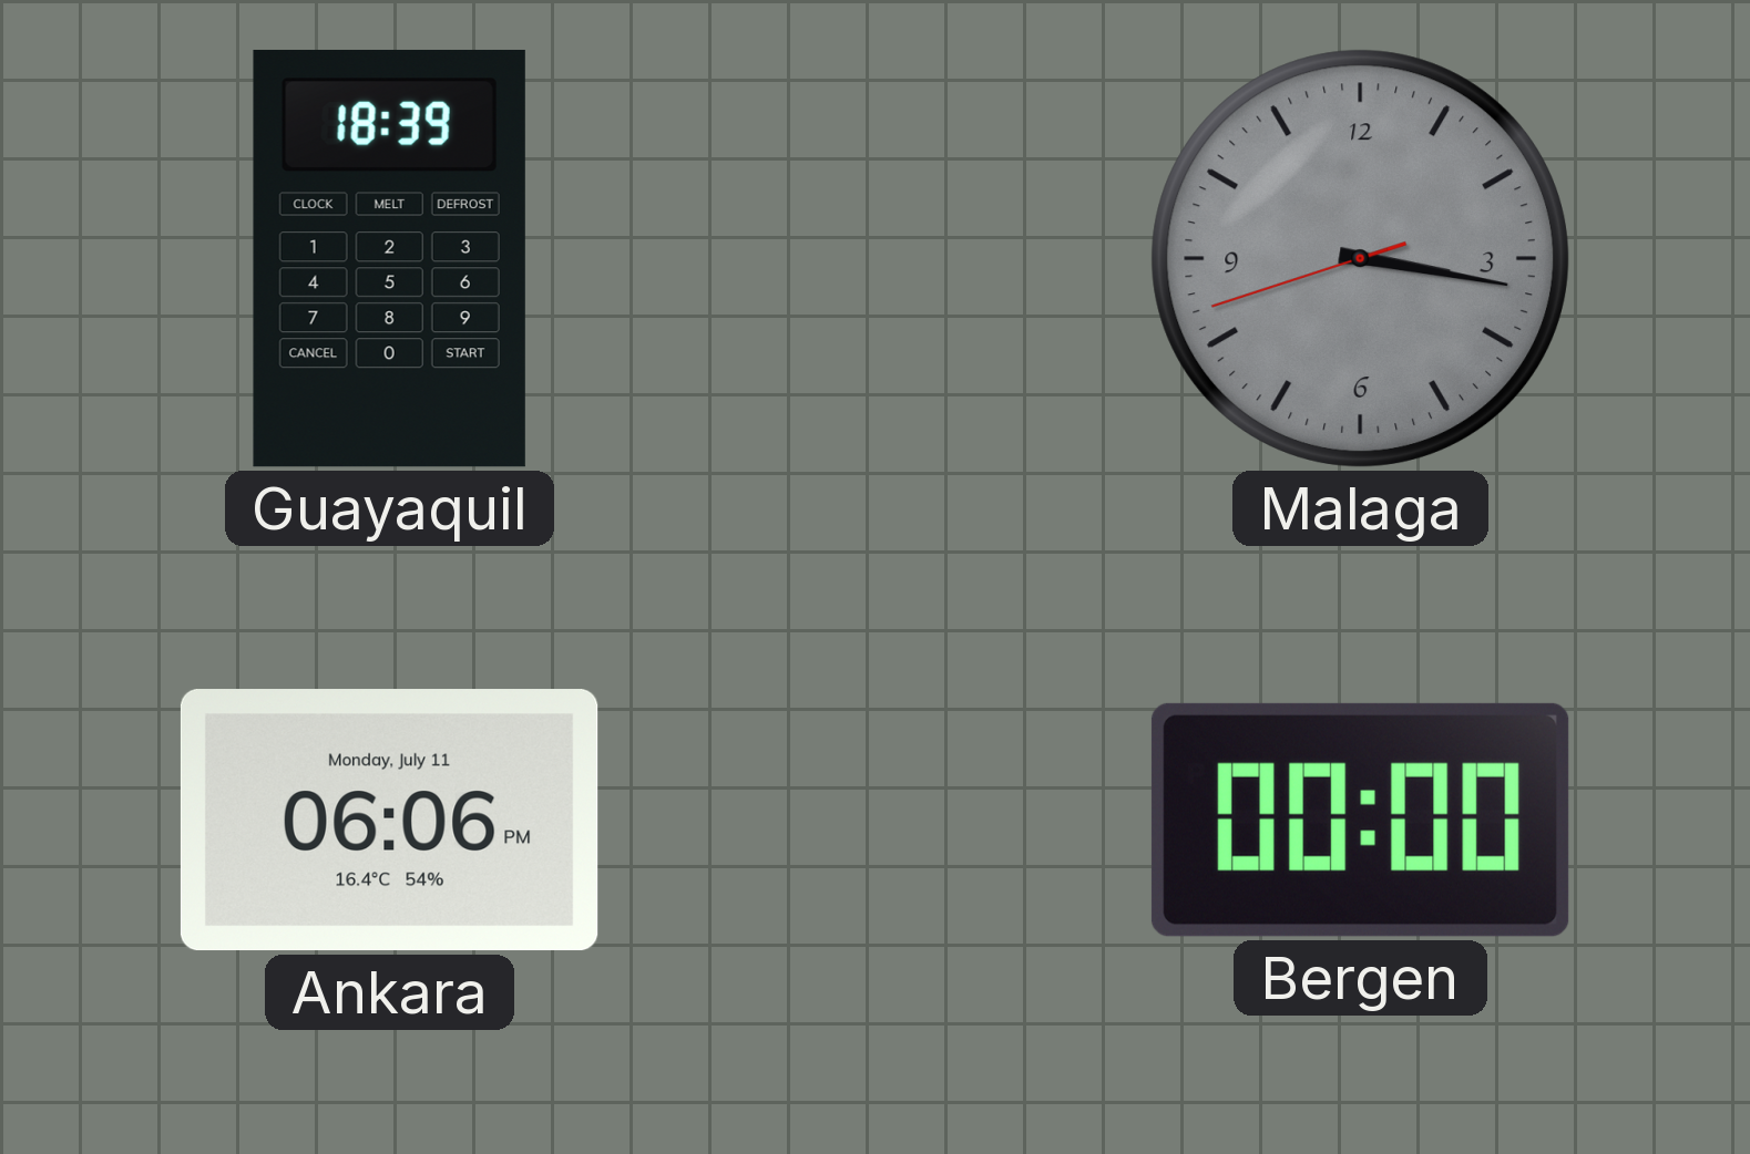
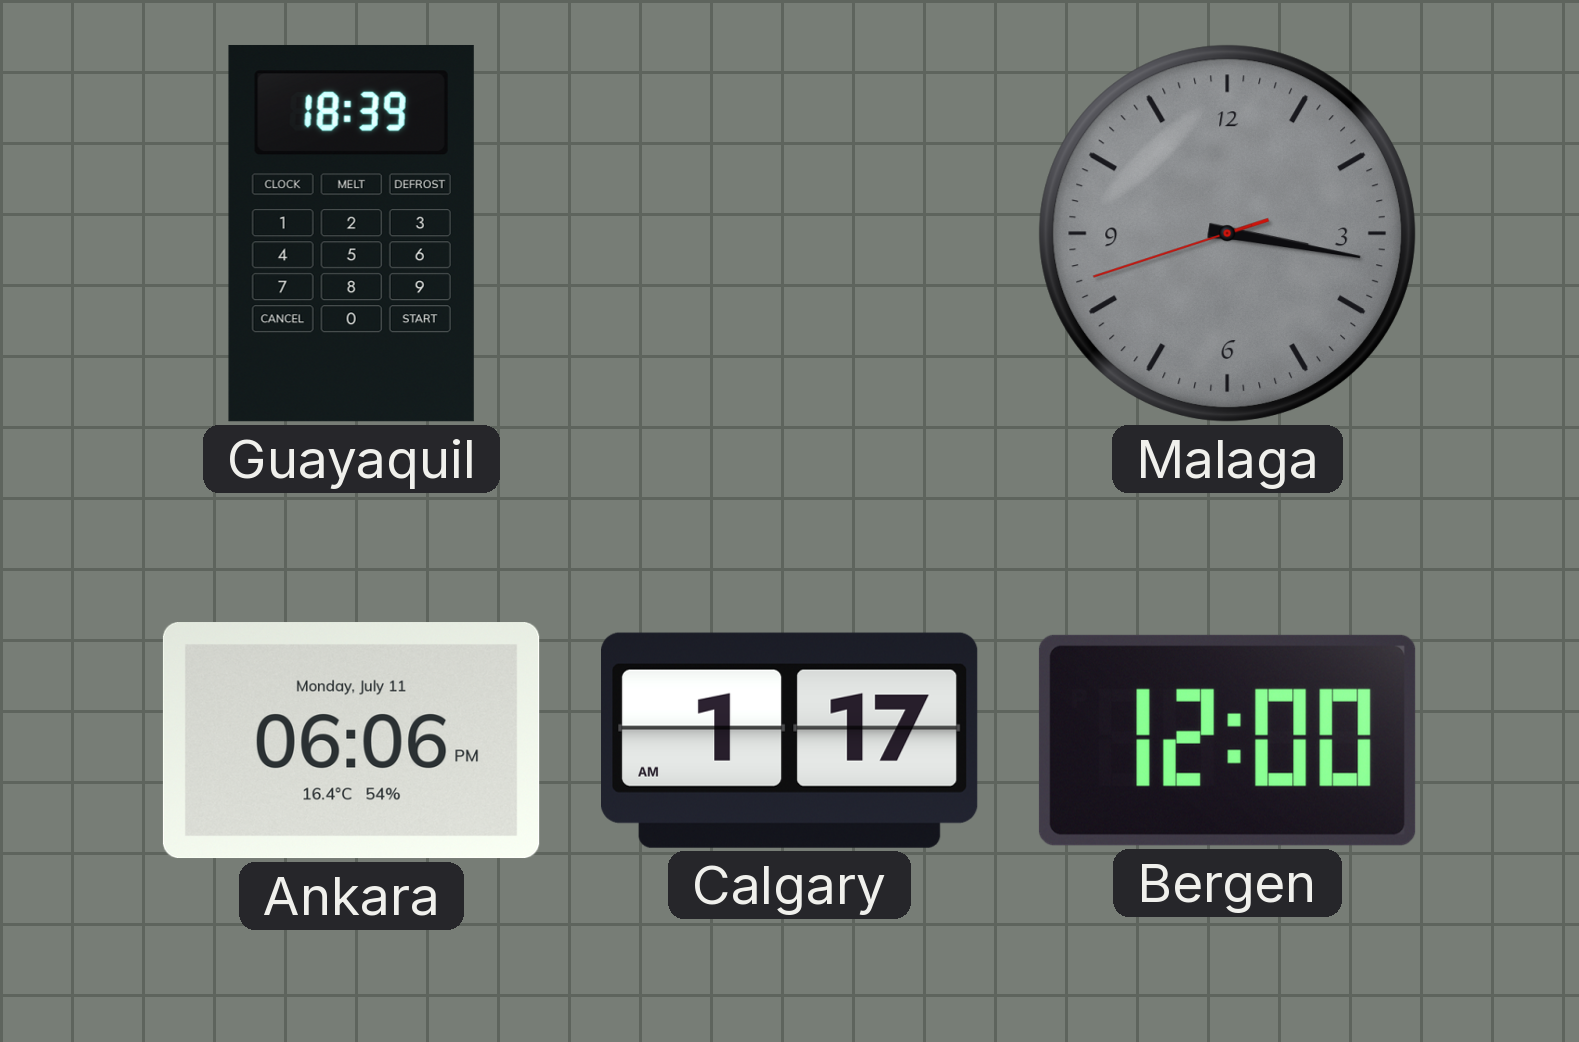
Calgary: none -> 1:17
Bergen: 00:00 -> 12:00
